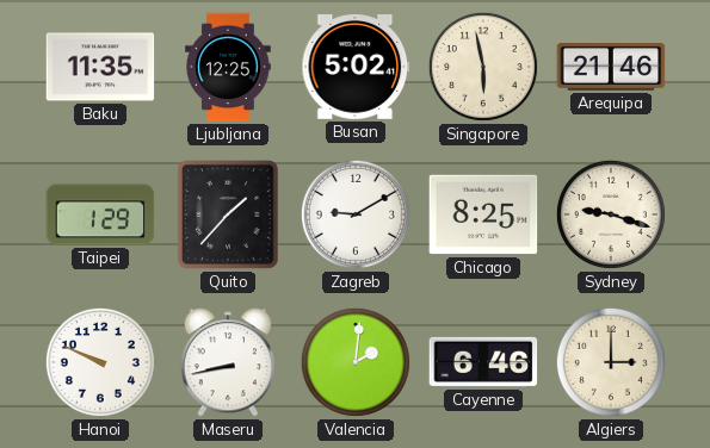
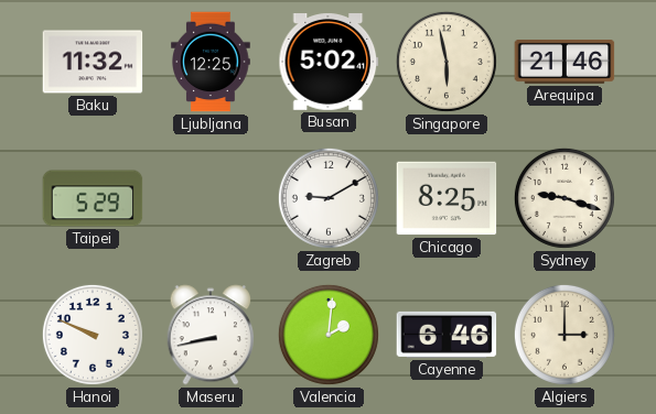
Baku: 11:35 -> 11:32
Taipei: 1:29 -> 5:29
Quito: 1:37 -> none
